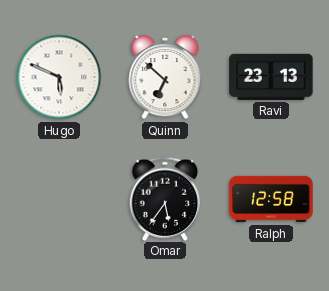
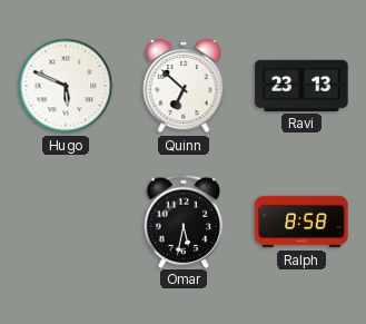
Omar: 5:36 -> 5:32
Ralph: 12:58 -> 8:58
